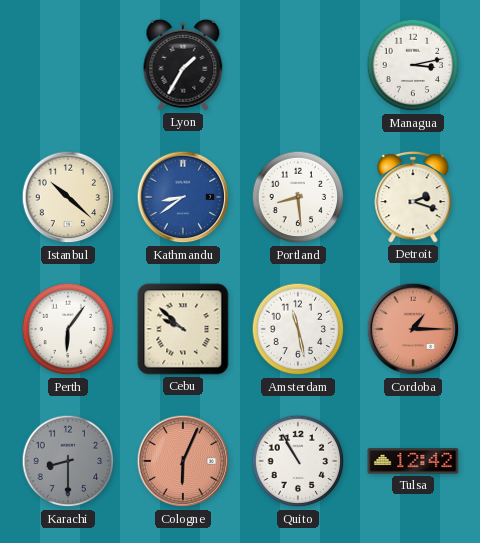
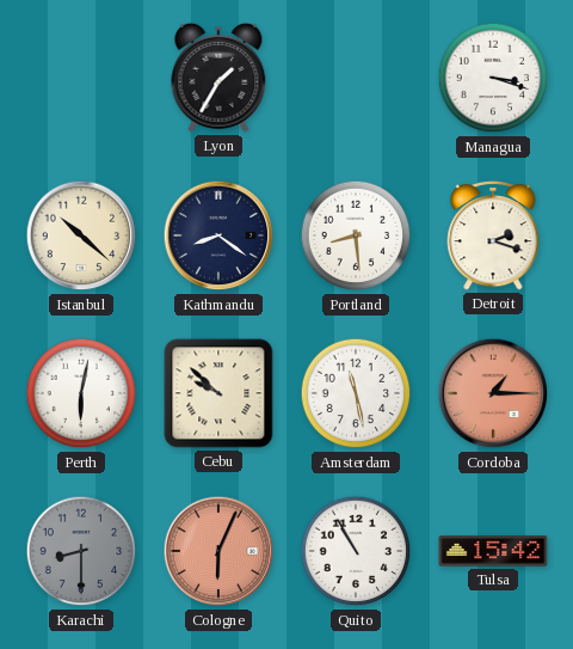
Managua: 3:13 -> 3:18
Kathmandu: 8:39 -> 8:21
Kathmandu dial: blue -> navy
Perth: 6:06 -> 6:02
Tulsa: 12:42 -> 15:42
